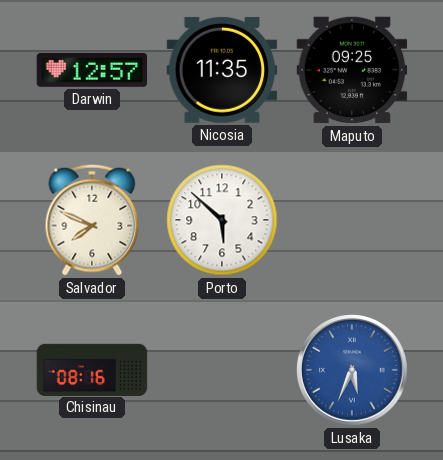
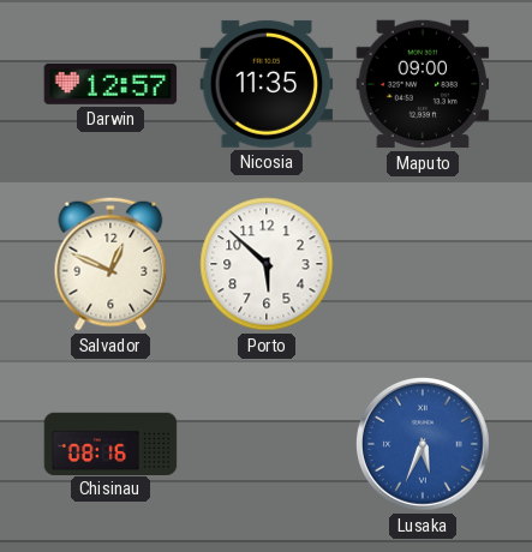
Maputo: 09:25 -> 09:00
Salvador: 7:49 -> 12:49
